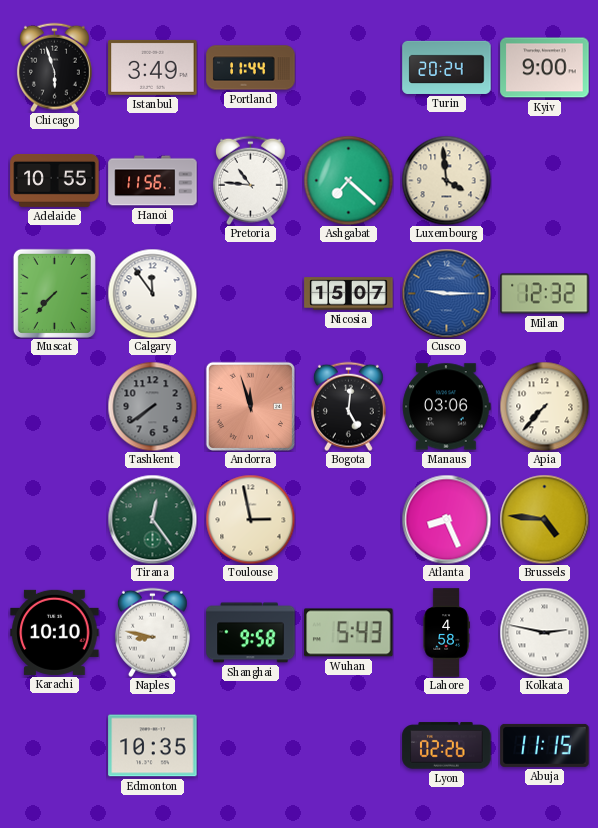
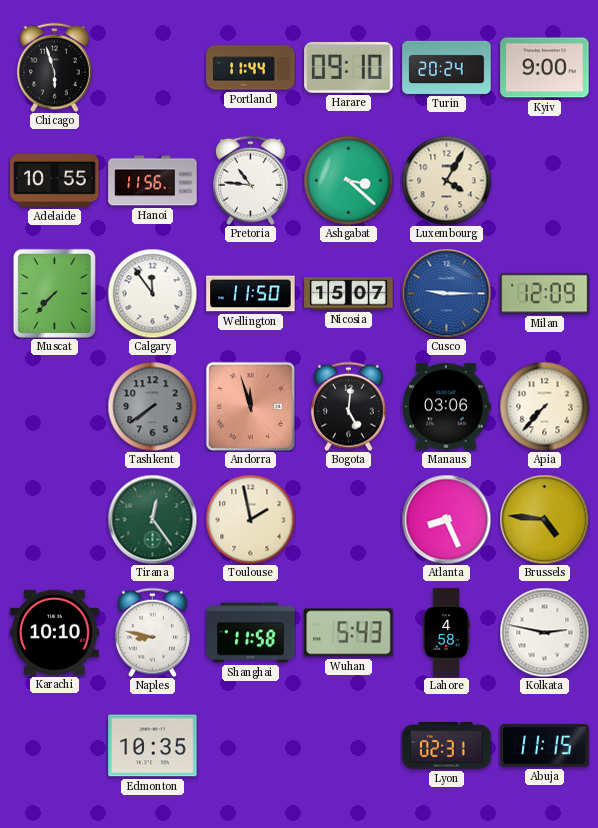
Istanbul: 3:49 -> none
Harare: none -> 09:10
Ashgabat: 7:22 -> 3:22
Luxembourg: 3:59 -> 4:05
Wellington: none -> 11:50
Milan: 12:32 -> 12:09
Toulouse: 2:58 -> 1:58
Shanghai: 9:58 -> 11:58
Lyon: 02:26 -> 02:31
